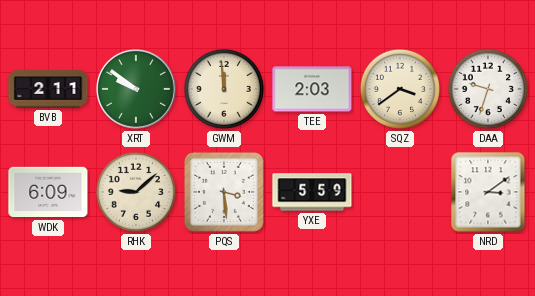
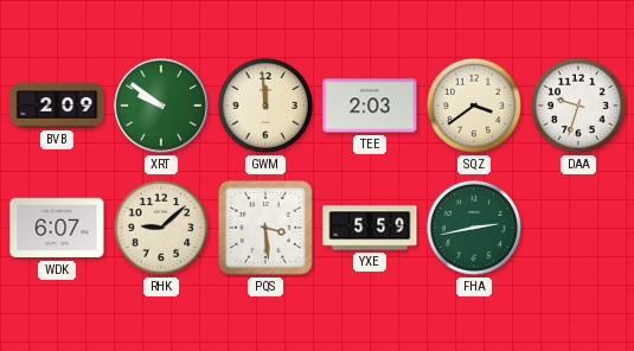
BVB: 2:11 -> 2:09
WDK: 6:09 -> 6:07
FHA: none -> 2:43
NRD: 3:09 -> none
